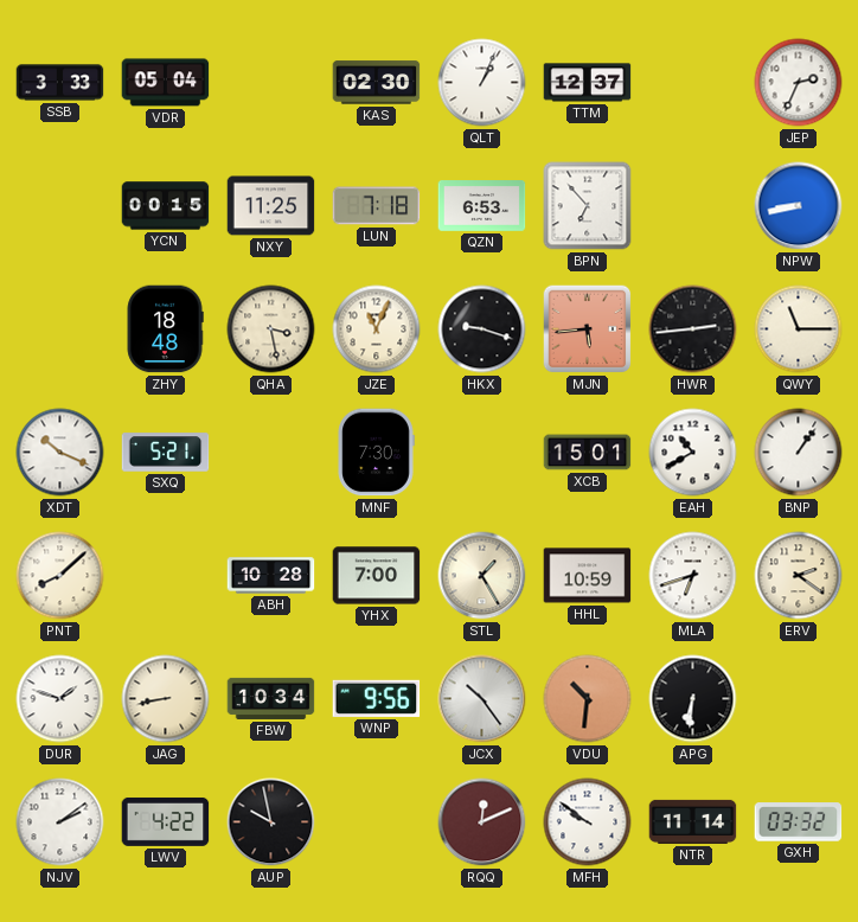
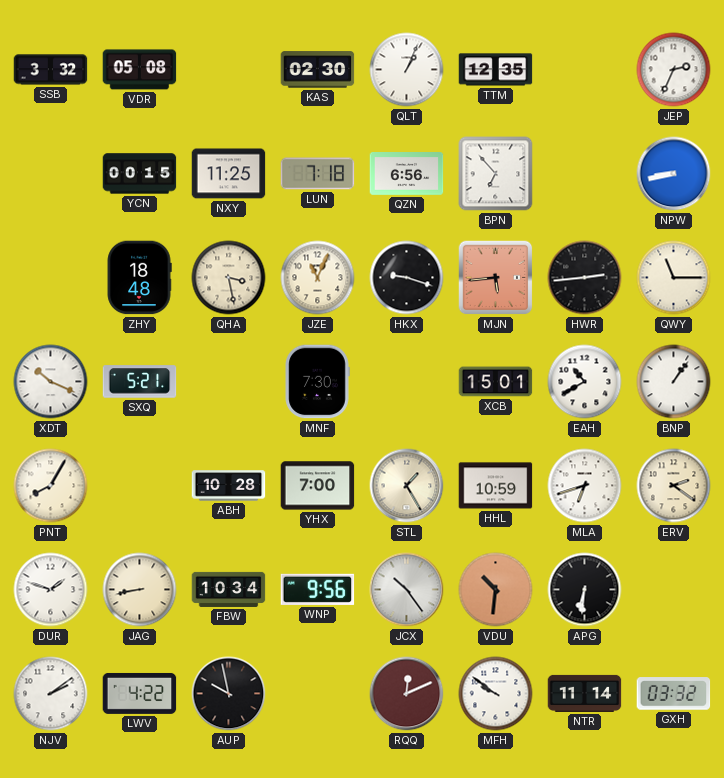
SSB: 3:33 -> 3:32
VDR: 05:04 -> 05:08
TTM: 12:37 -> 12:35
QZN: 6:53 -> 6:56
PNT: 8:08 -> 8:05
